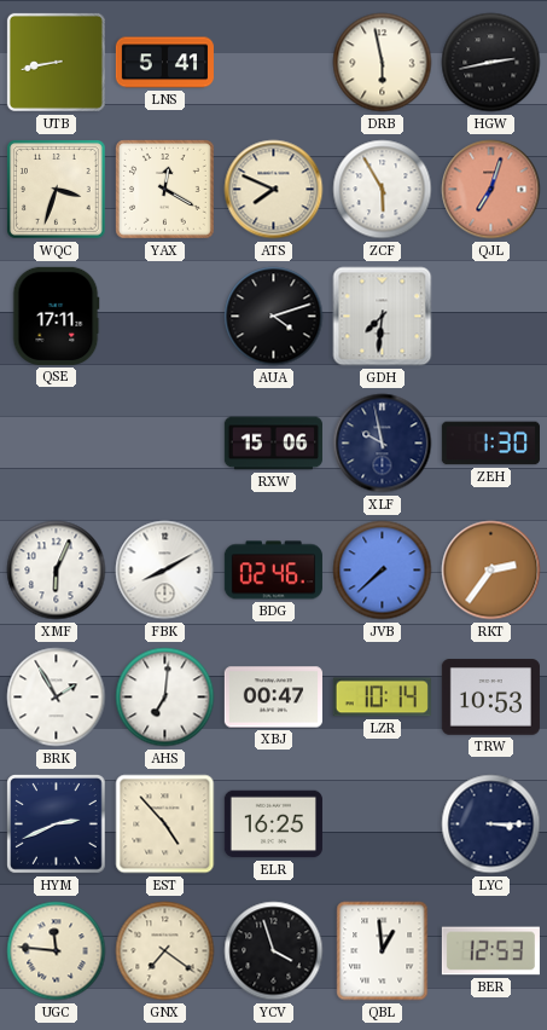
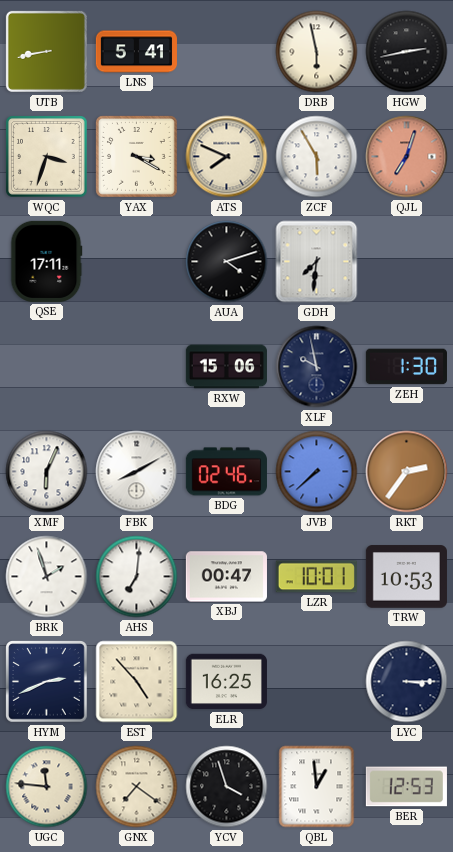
YAX: 12:20 -> 3:20
BRK: 1:55 -> 1:57
LZR: 10:14 -> 10:01
